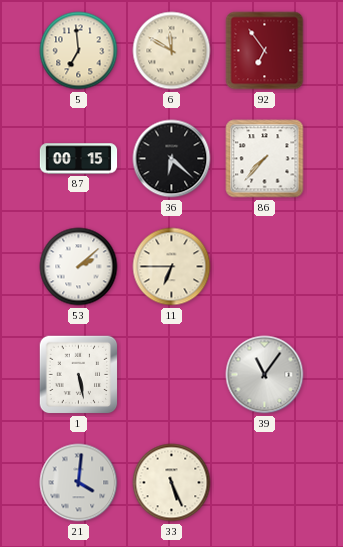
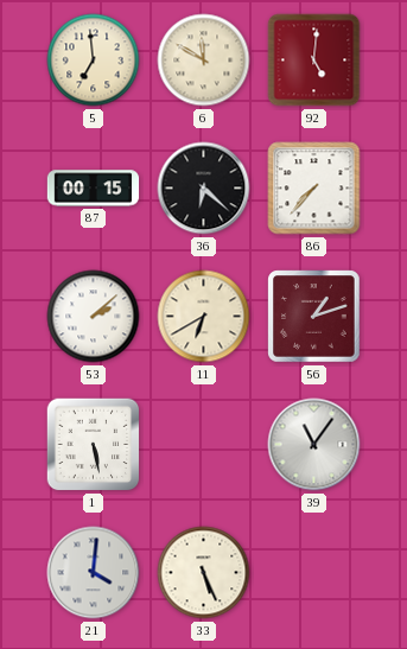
92: 6:54 -> 5:01
11: 6:45 -> 6:40
56: none -> 1:12
